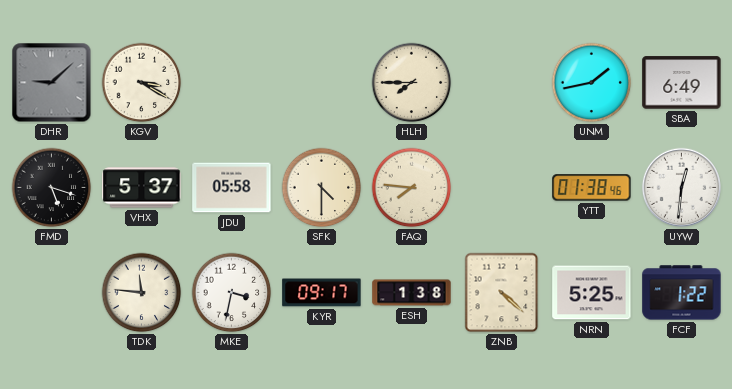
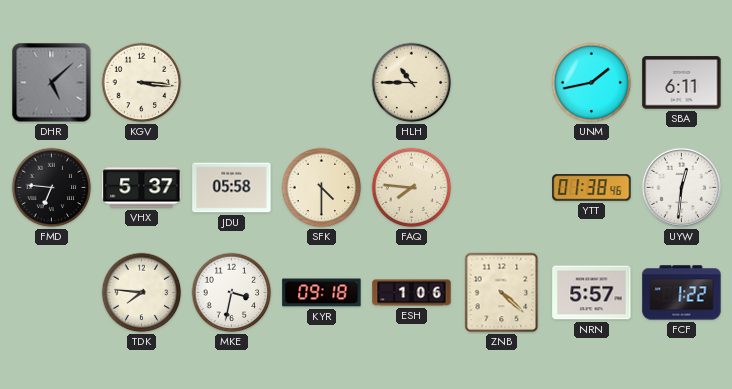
DHR: 9:08 -> 5:08
KGV: 3:20 -> 3:16
HLH: 7:45 -> 10:45
SBA: 6:49 -> 6:11
FMD: 5:18 -> 6:46
TDK: 11:46 -> 7:46
KYR: 09:17 -> 09:18
ESH: 1:38 -> 1:06
NRN: 5:25 -> 5:57
